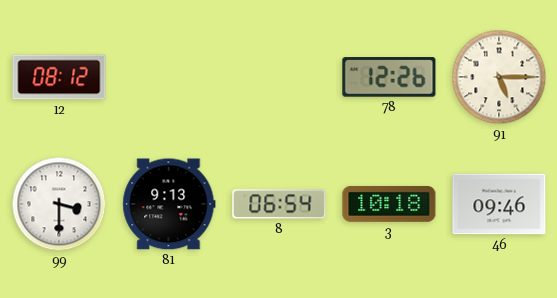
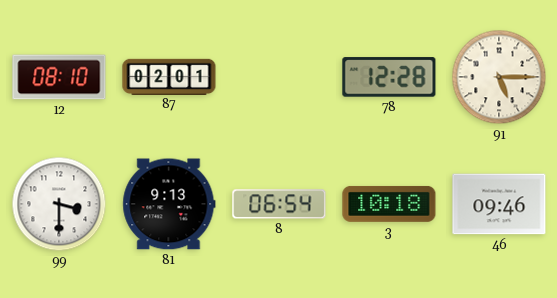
12: 08:12 -> 08:10
87: none -> 02:01
78: 12:26 -> 12:28
